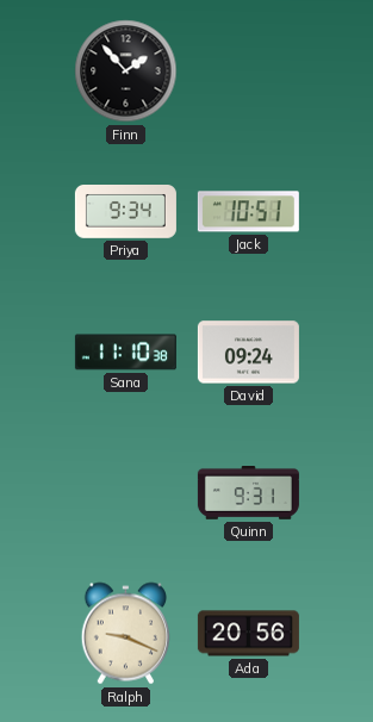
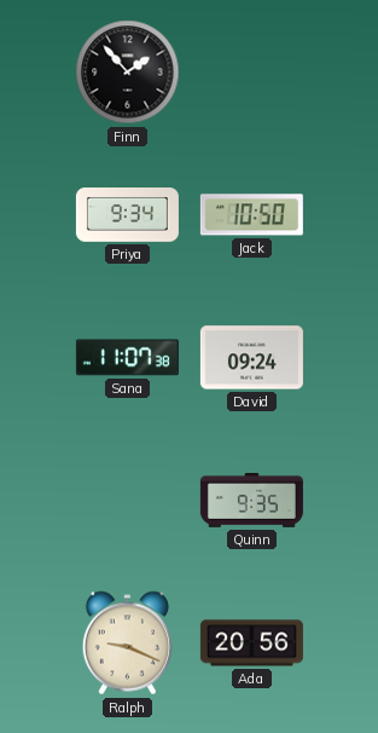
Jack: 10:51 -> 10:50
Sana: 11:10 -> 11:07
Quinn: 9:31 -> 9:35
